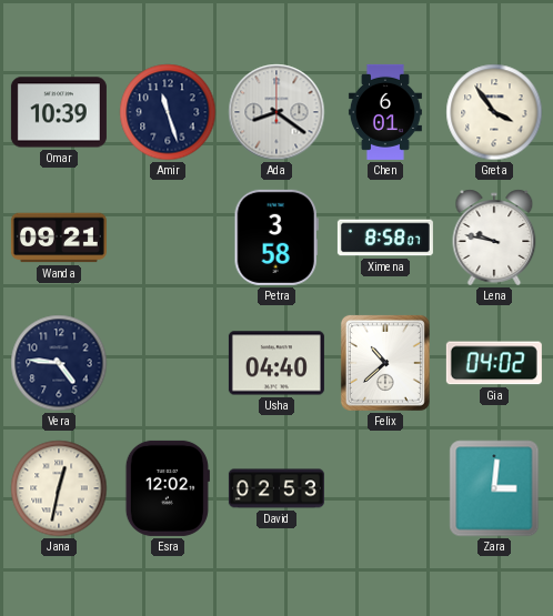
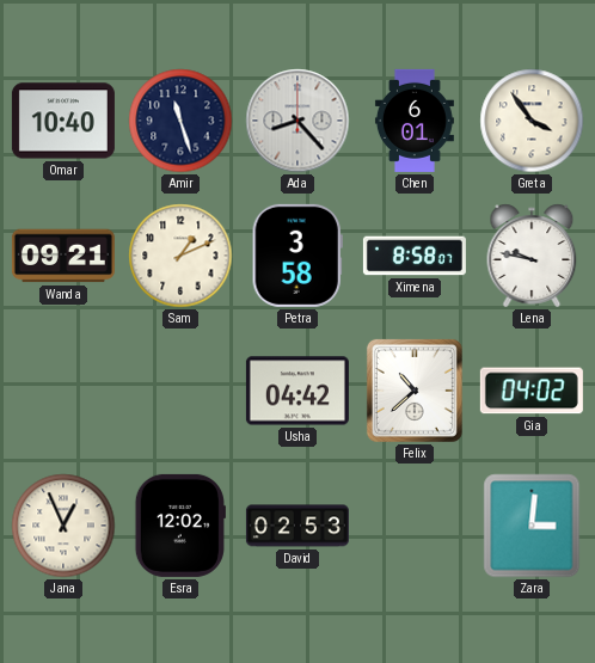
Omar: 10:39 -> 10:40
Ada: 8:21 -> 8:23
Sam: none -> 1:11
Vera: 4:46 -> none
Usha: 04:40 -> 04:42
Jana: 12:32 -> 12:56
